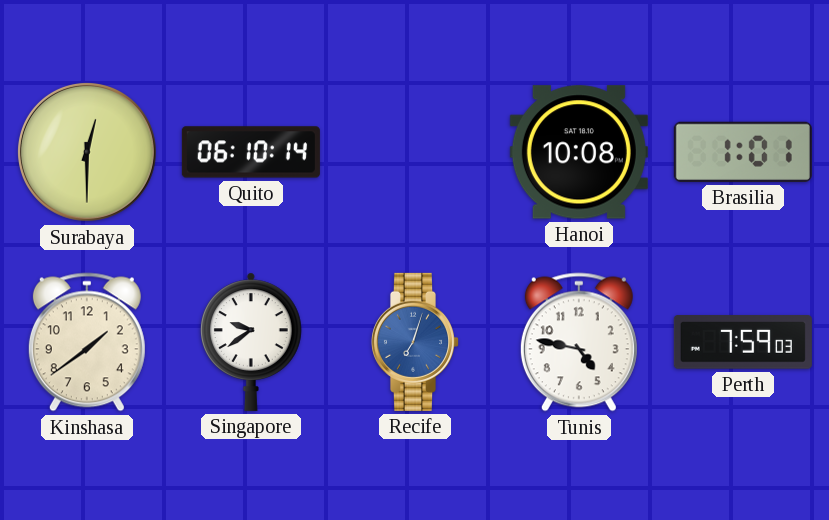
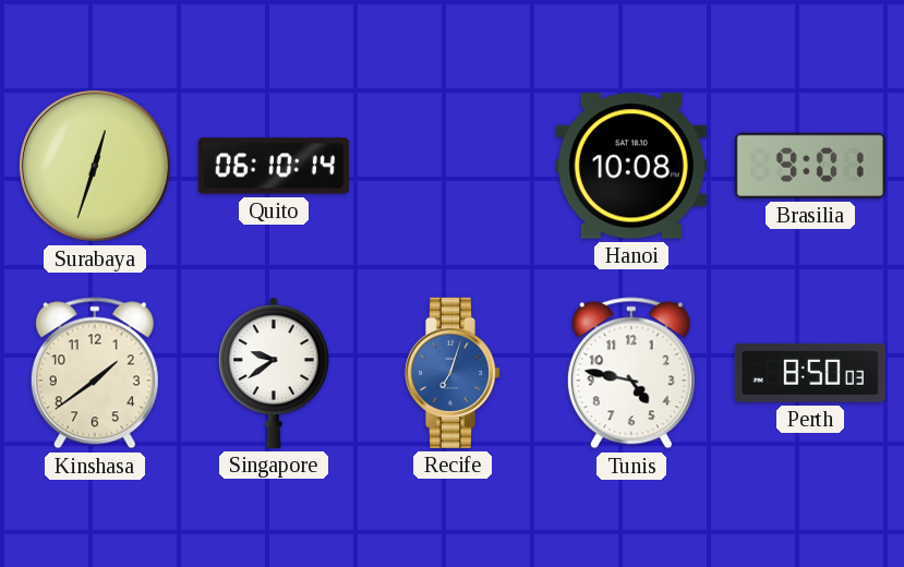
Surabaya: 12:30 -> 12:33
Brasilia: 1:01 -> 9:01
Perth: 7:59 -> 8:50
